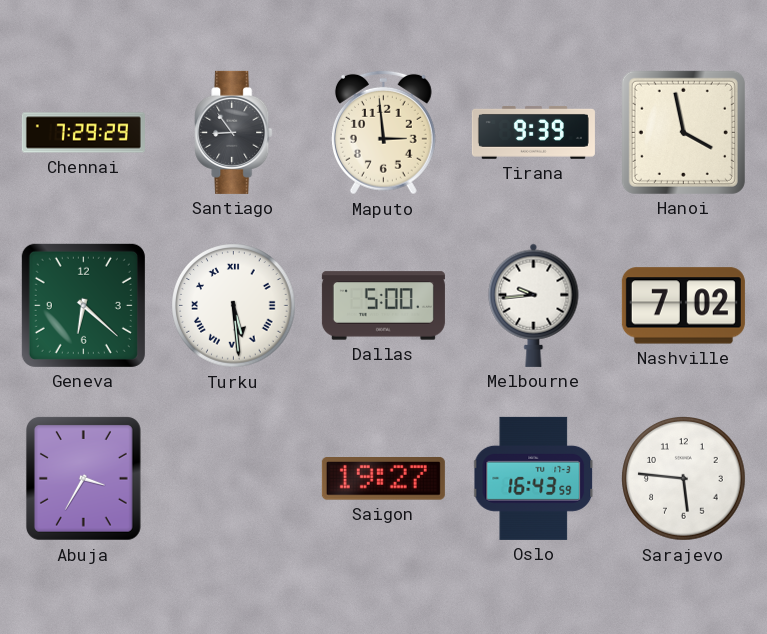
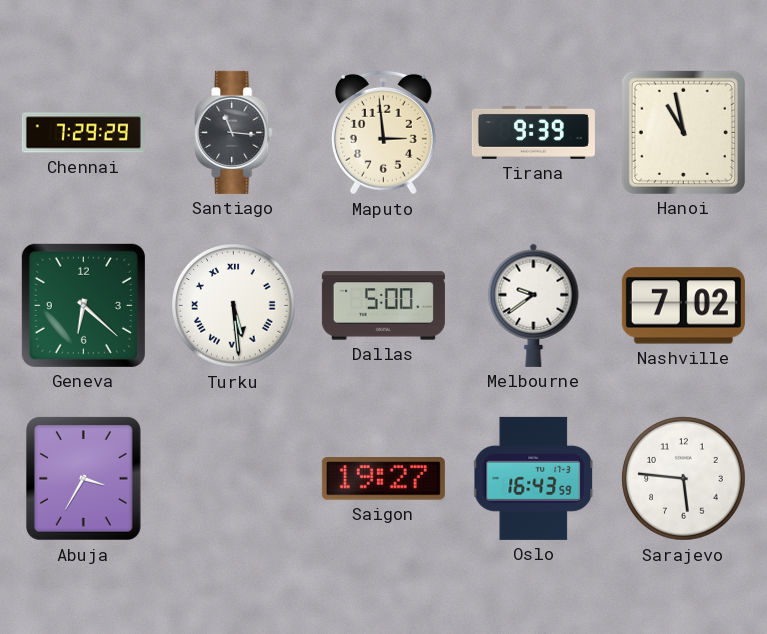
Santiago: 8:54 -> 11:16
Hanoi: 3:58 -> 10:58
Melbourne: 9:44 -> 9:39
